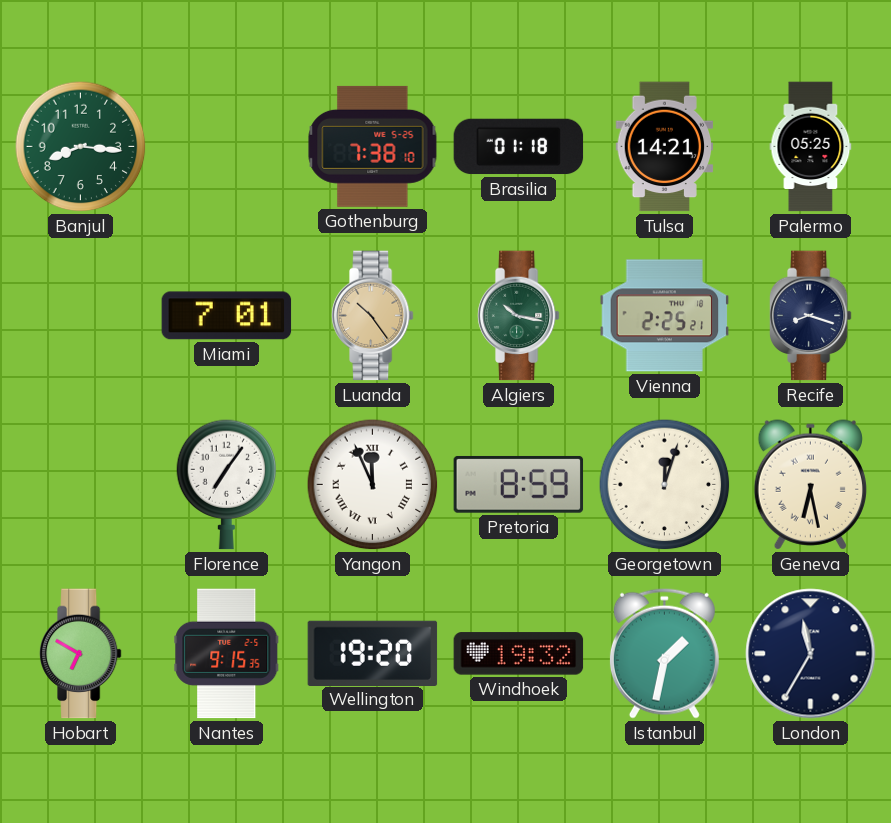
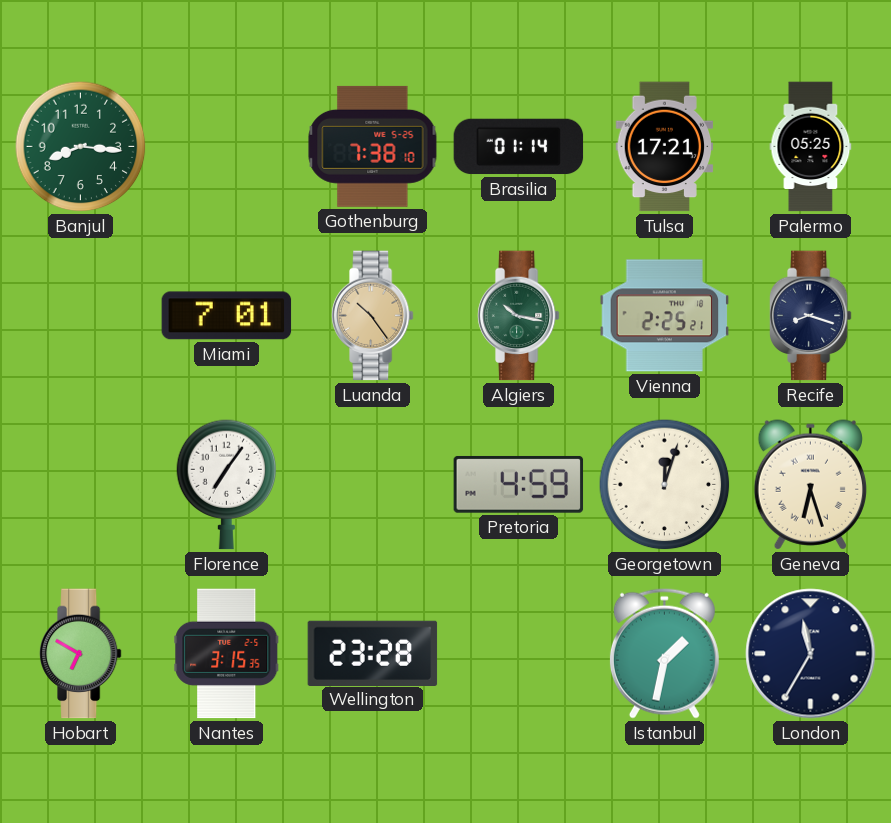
Brasilia: 01:18 -> 01:14
Tulsa: 14:21 -> 17:21
Yangon: 11:56 -> none
Pretoria: 8:59 -> 4:59
Geneva: 6:28 -> 6:27
Nantes: 9:15 -> 3:15
Wellington: 19:20 -> 23:28
Windhoek: 19:32 -> none
